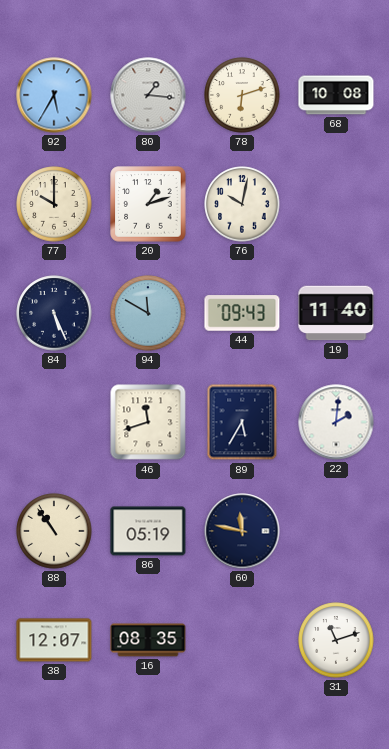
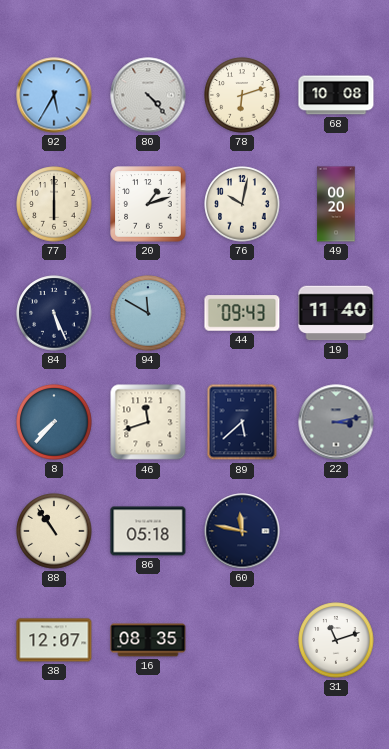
80: 1:16 -> 4:23
77: 10:00 -> 6:00
49: none -> 00:20
8: none -> 7:37
89: 5:35 -> 5:38
22: 2:01 -> 3:13
22 dial: white -> grey
86: 05:19 -> 05:18
